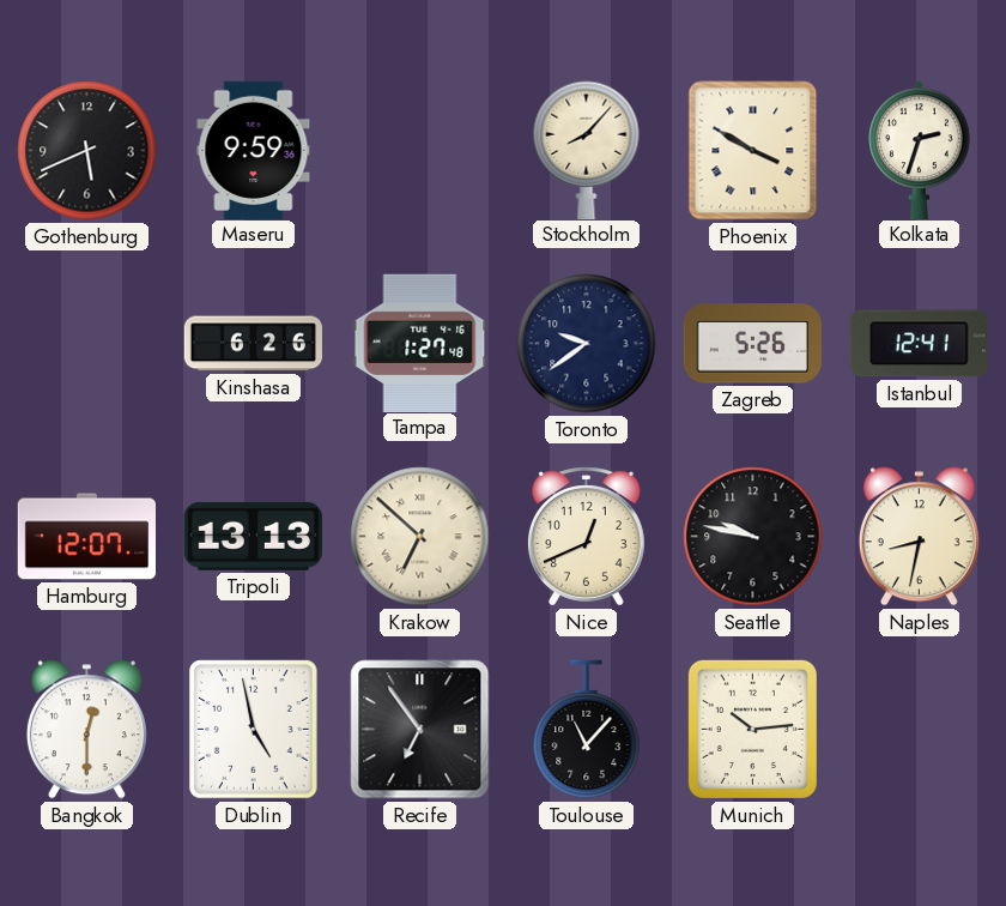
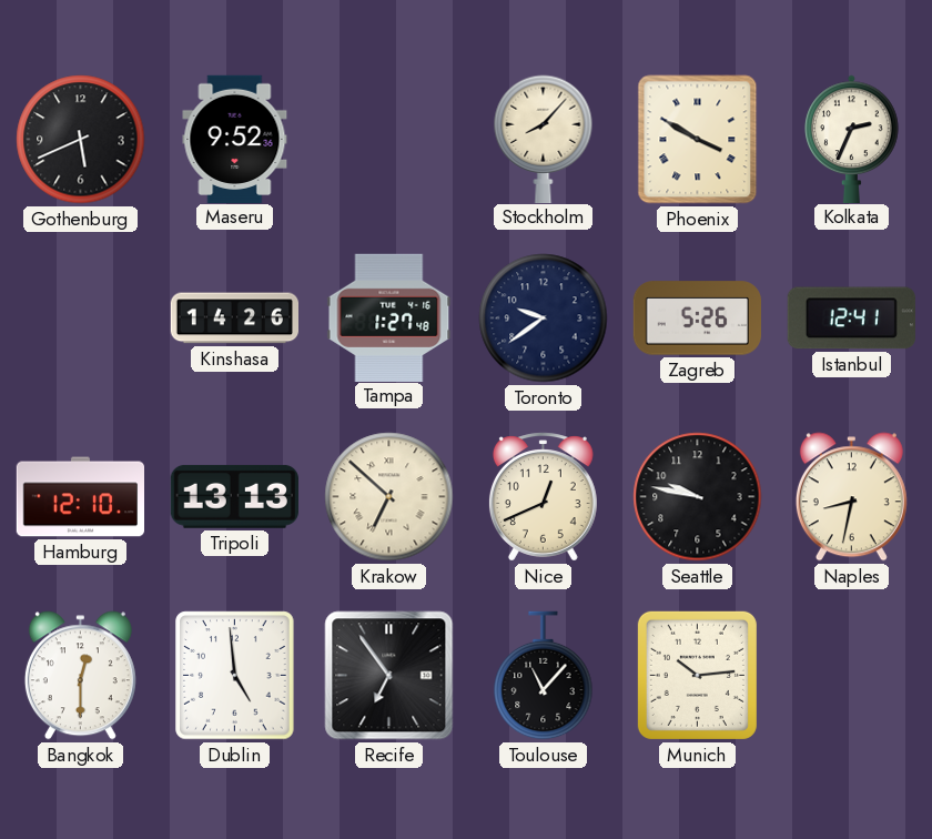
Maseru: 9:59 -> 9:52
Kolkata: 2:33 -> 2:34
Kinshasa: 6:26 -> 14:26
Hamburg: 12:07 -> 12:10
Dublin: 4:58 -> 4:59
